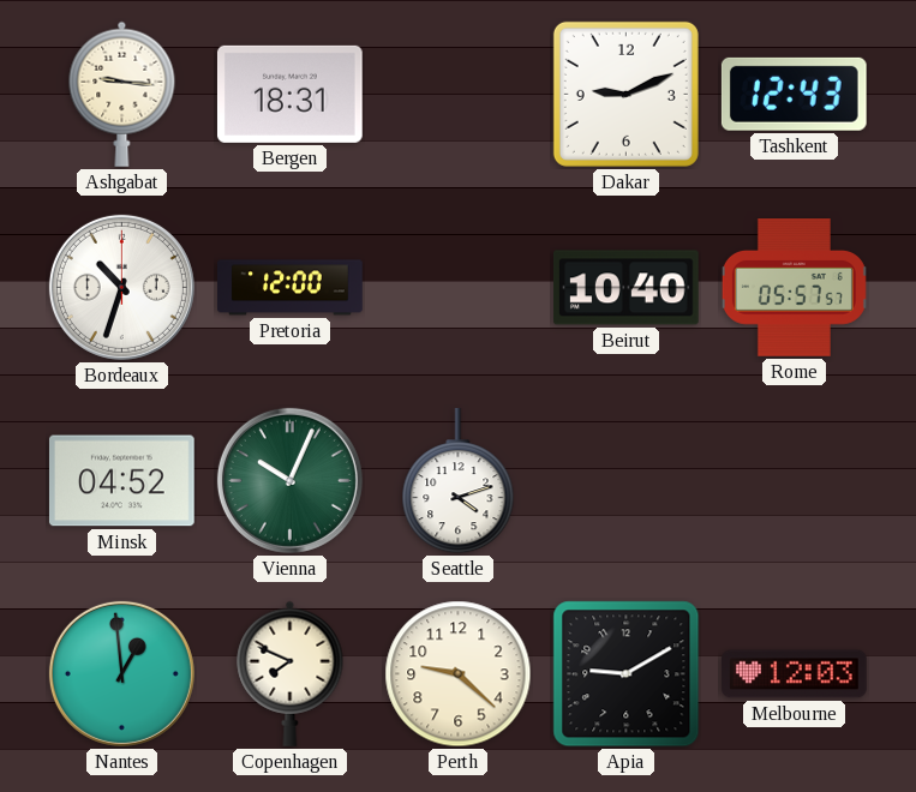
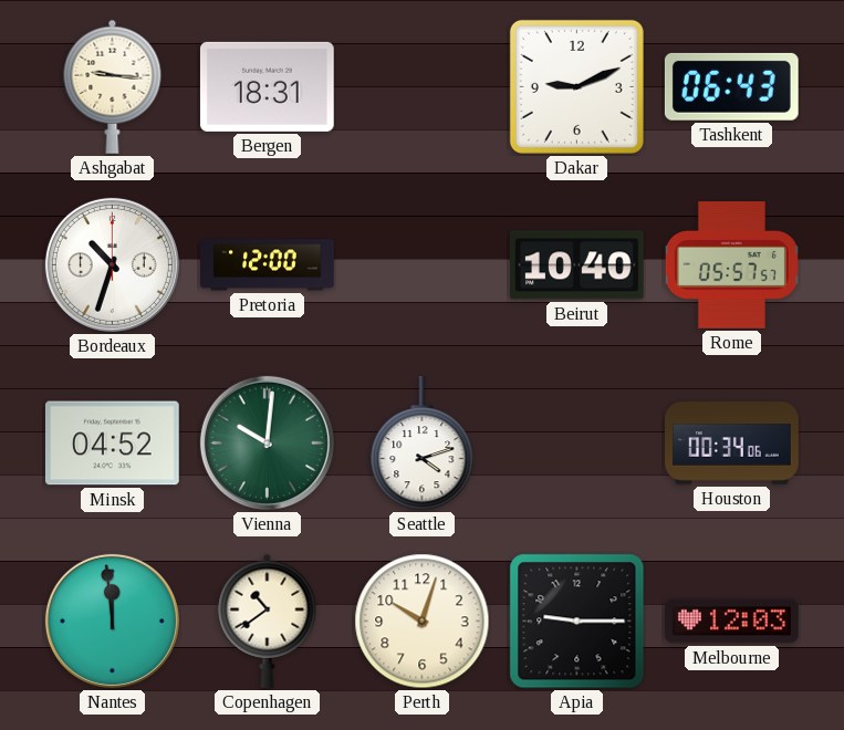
Tashkent: 12:43 -> 06:43
Vienna: 10:04 -> 10:01
Houston: none -> 00:34
Nantes: 12:59 -> 11:59
Copenhagen: 7:49 -> 10:39
Perth: 9:22 -> 10:03
Apia: 9:10 -> 9:15
